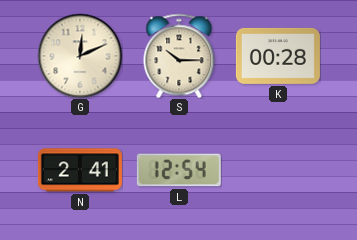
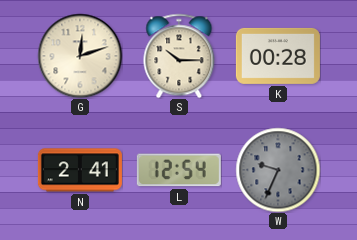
G: 12:11 -> 12:12
W: none -> 9:34
